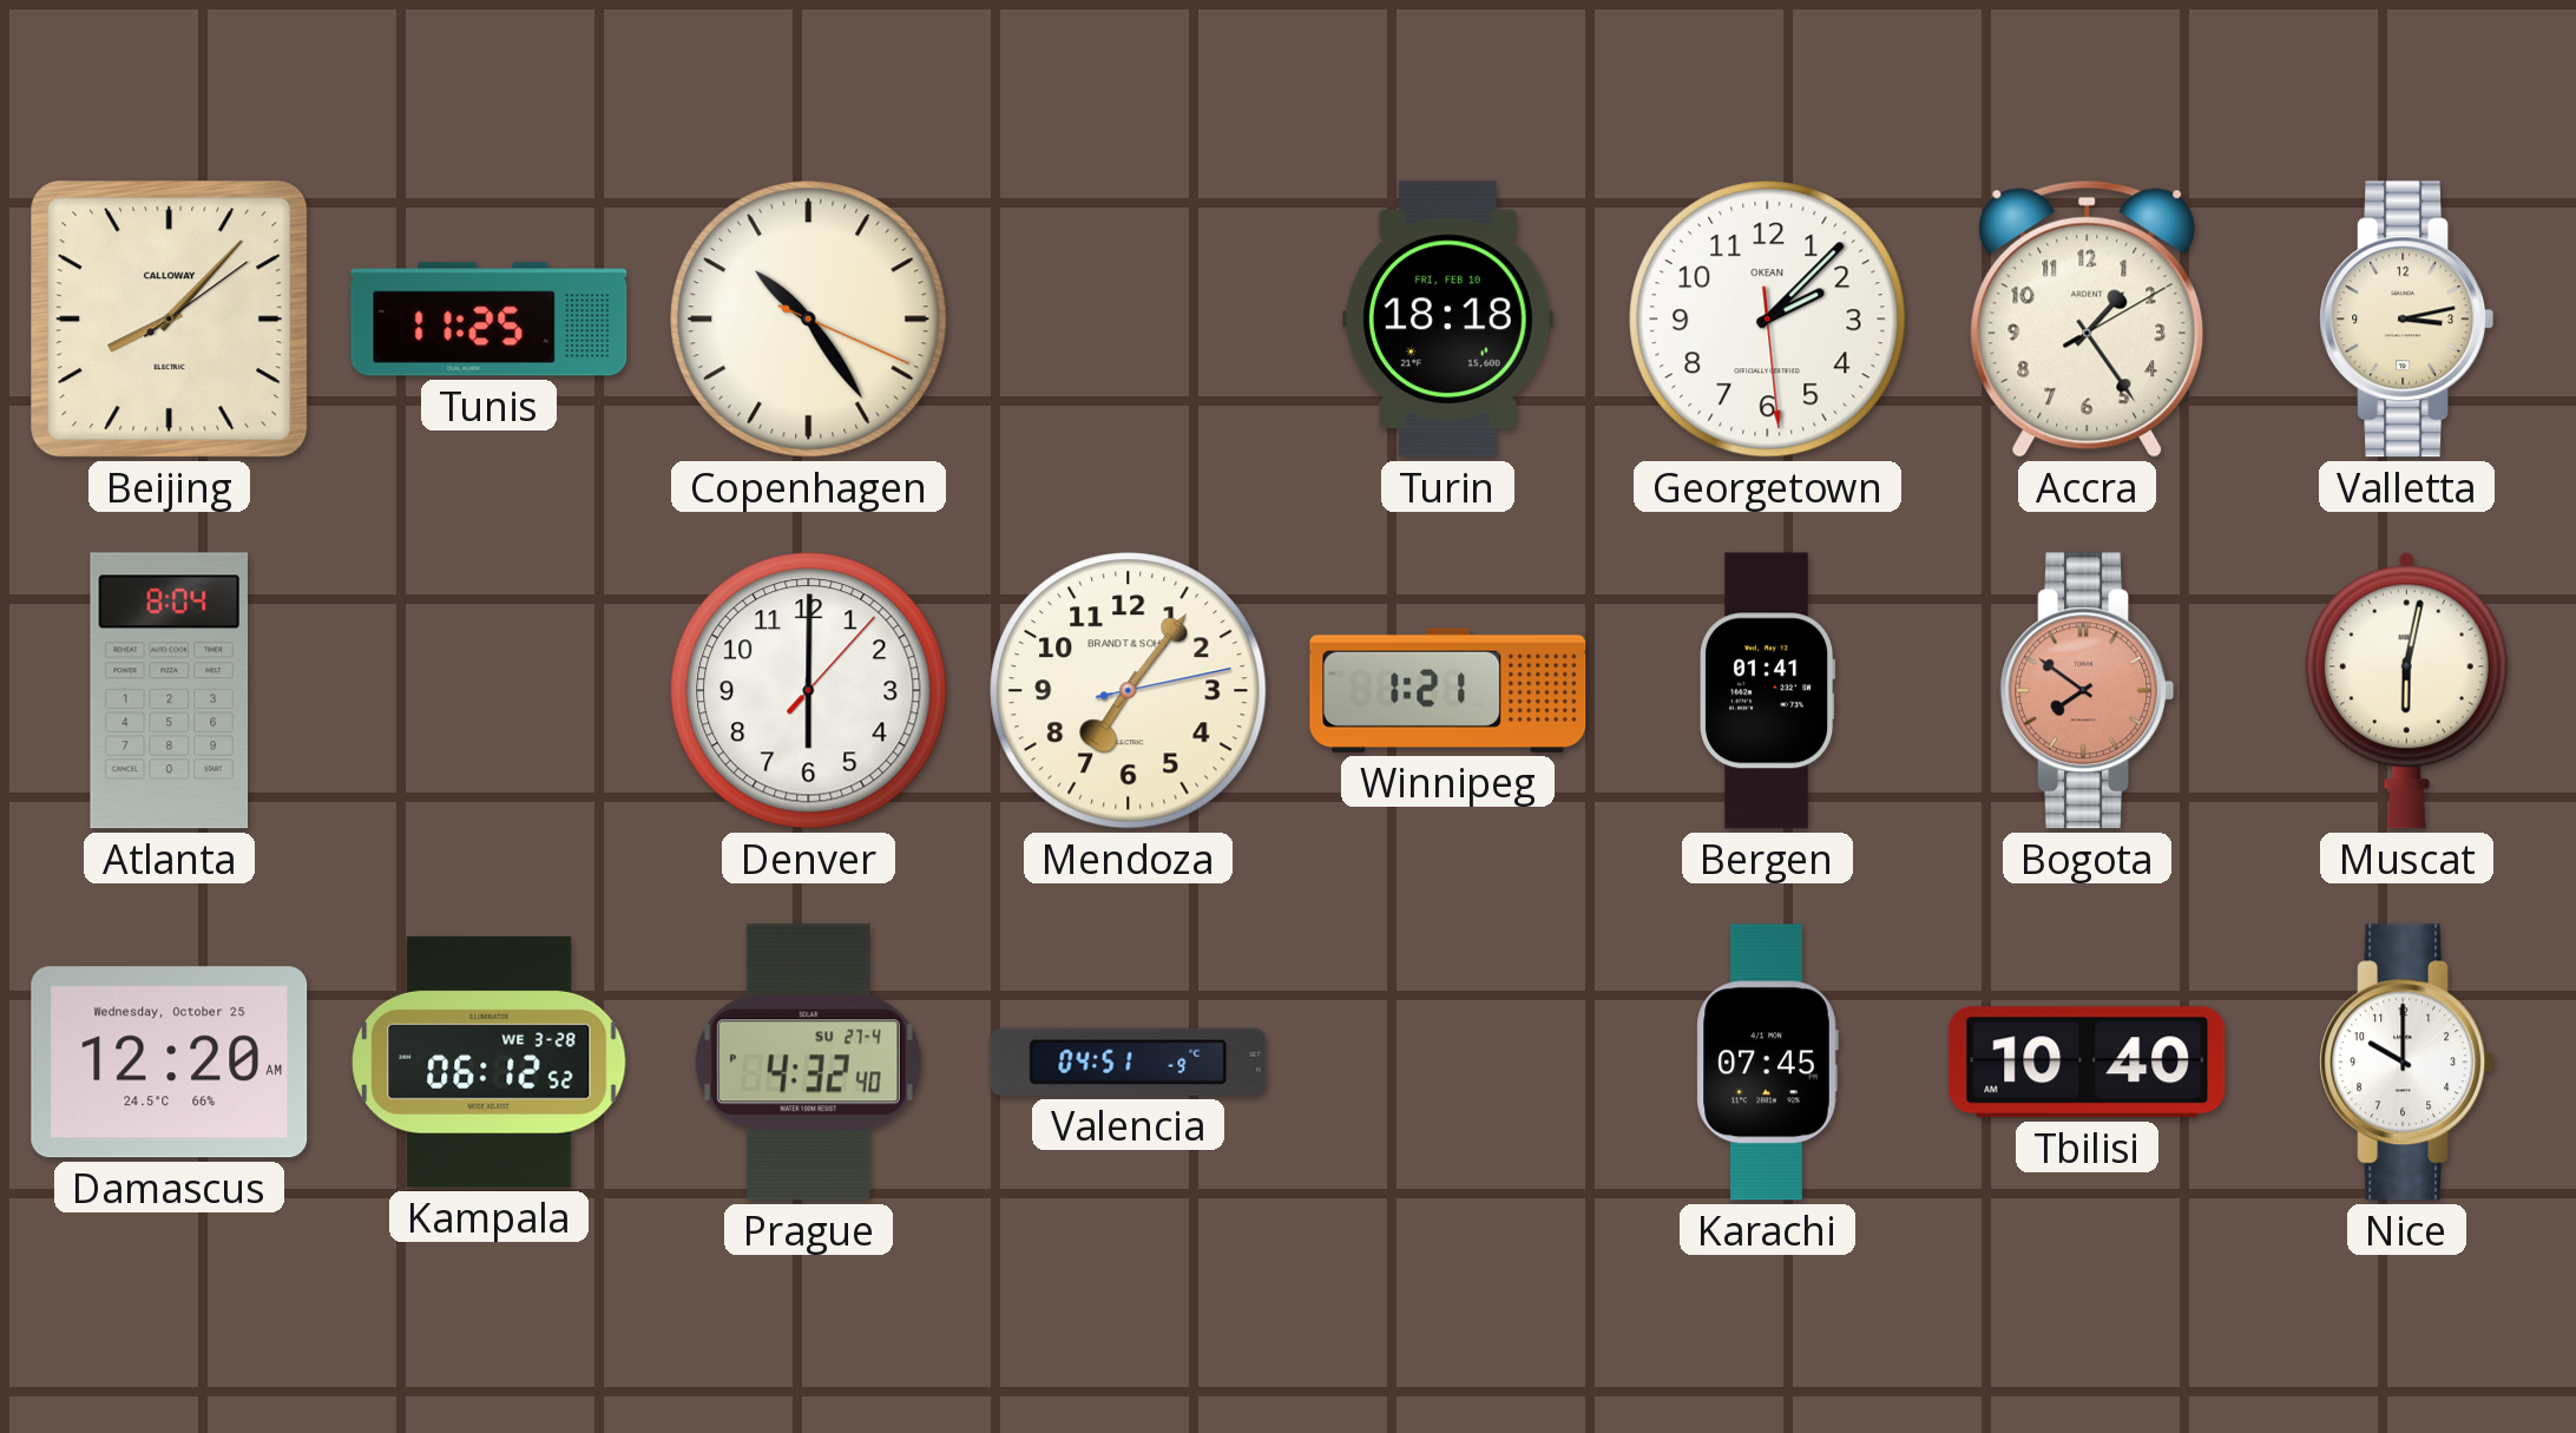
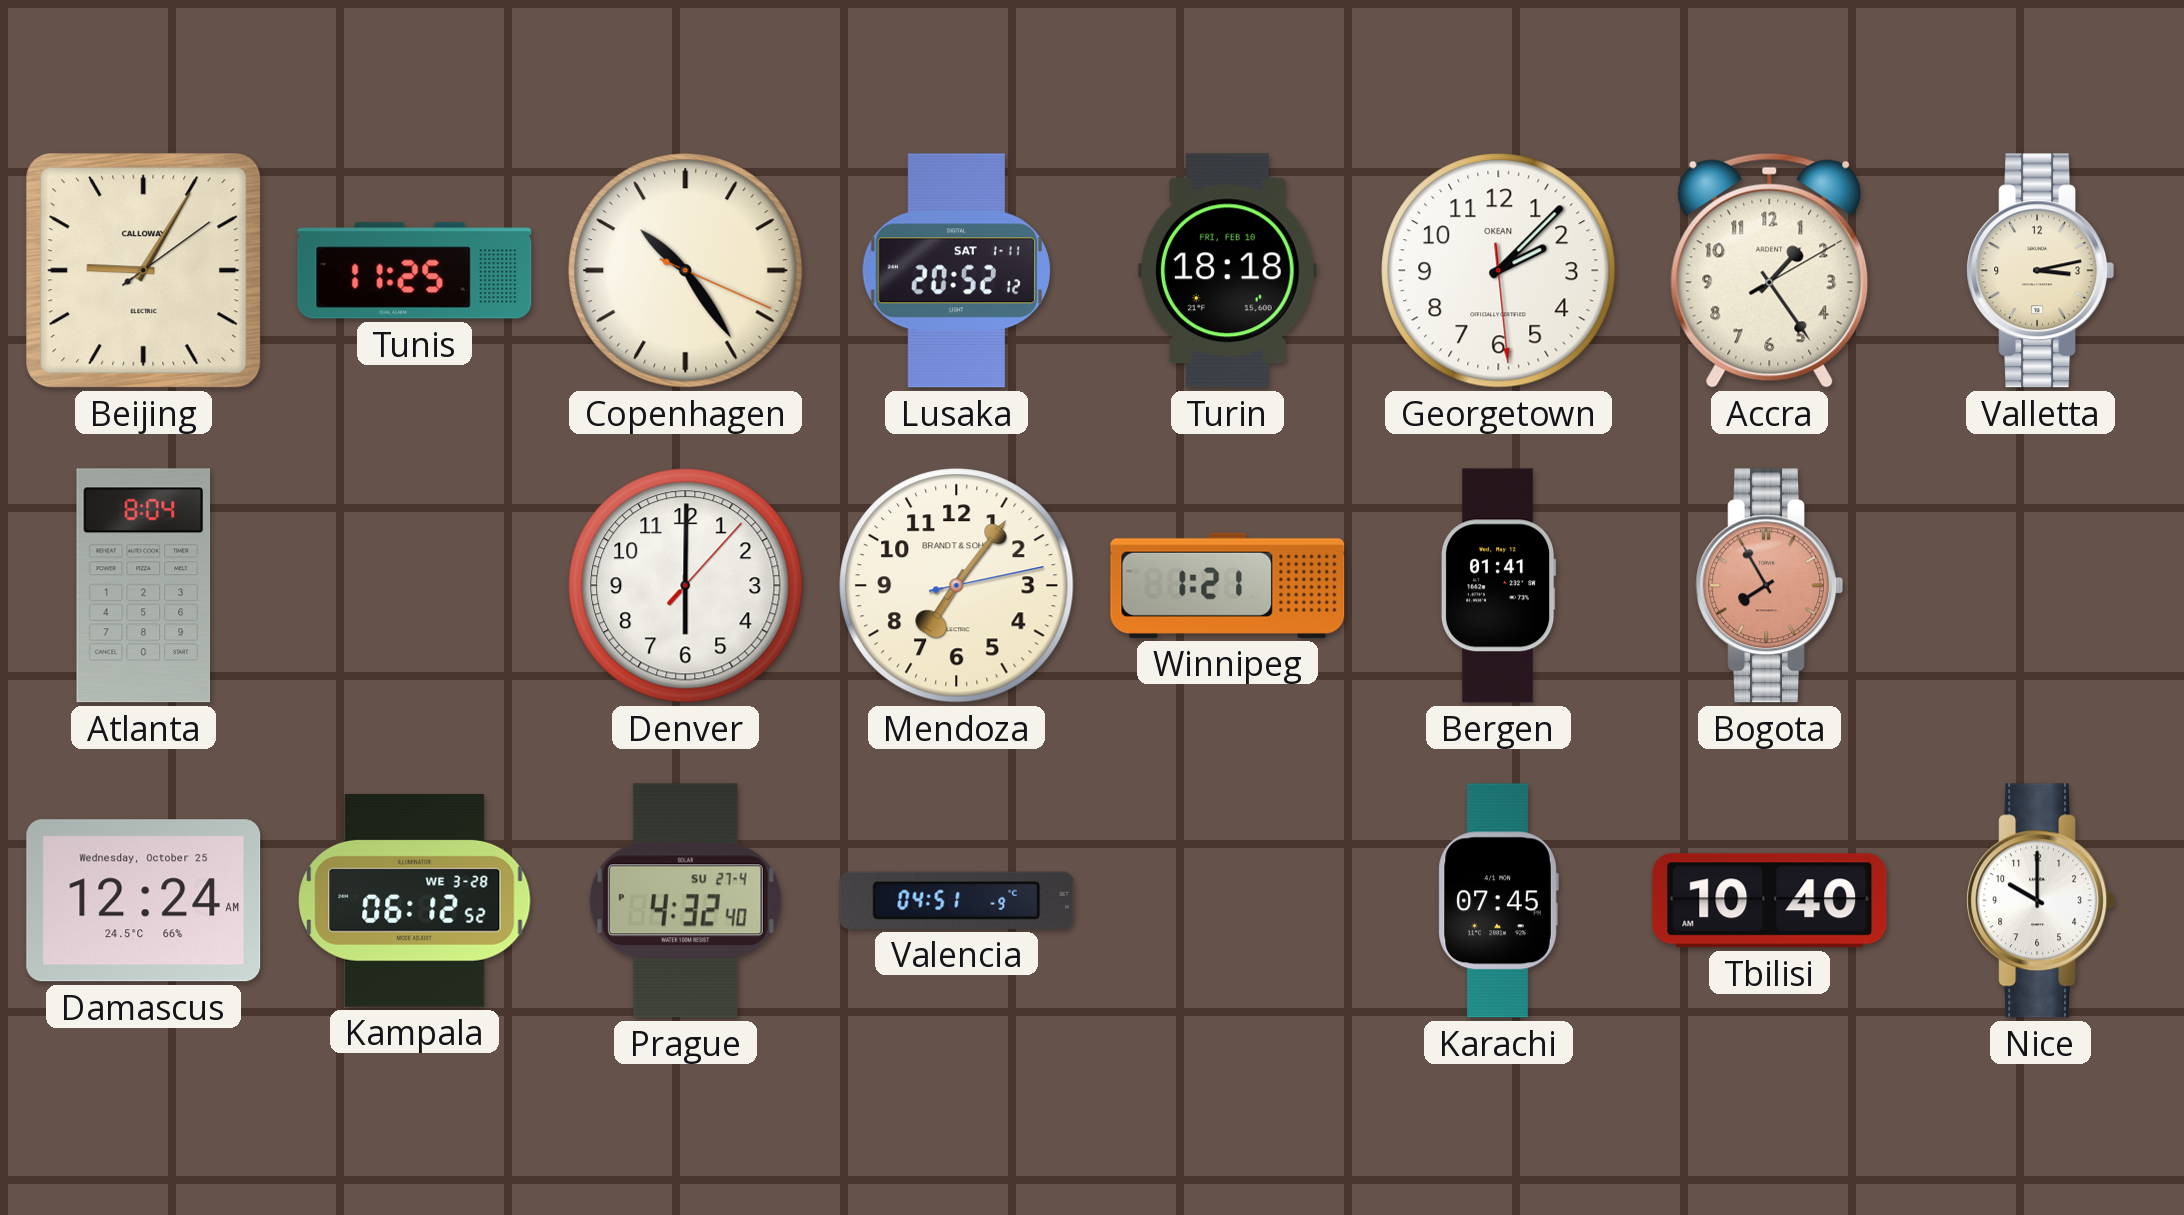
Beijing: 8:07 -> 9:05
Lusaka: none -> 20:52
Bogota: 7:51 -> 7:55
Muscat: 6:02 -> none
Damascus: 12:20 -> 12:24
